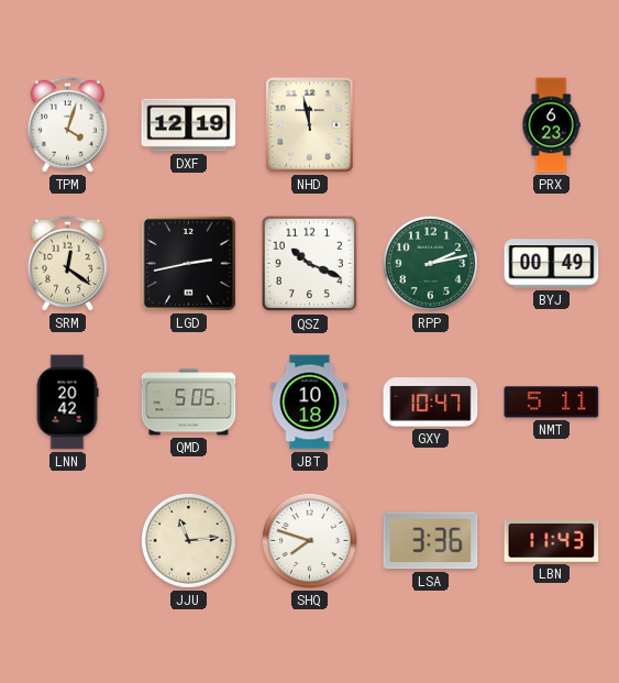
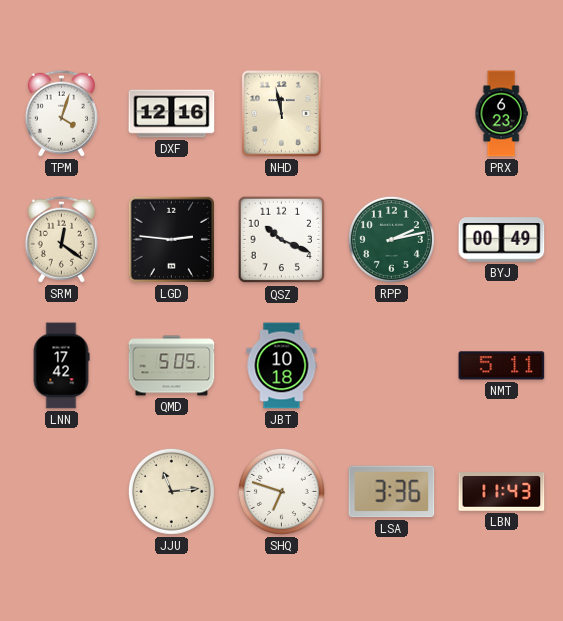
DXF: 12:19 -> 12:16
LGD: 2:43 -> 2:46
LNN: 20:42 -> 17:42
GXY: 10:47 -> none
SHQ: 7:48 -> 6:48
